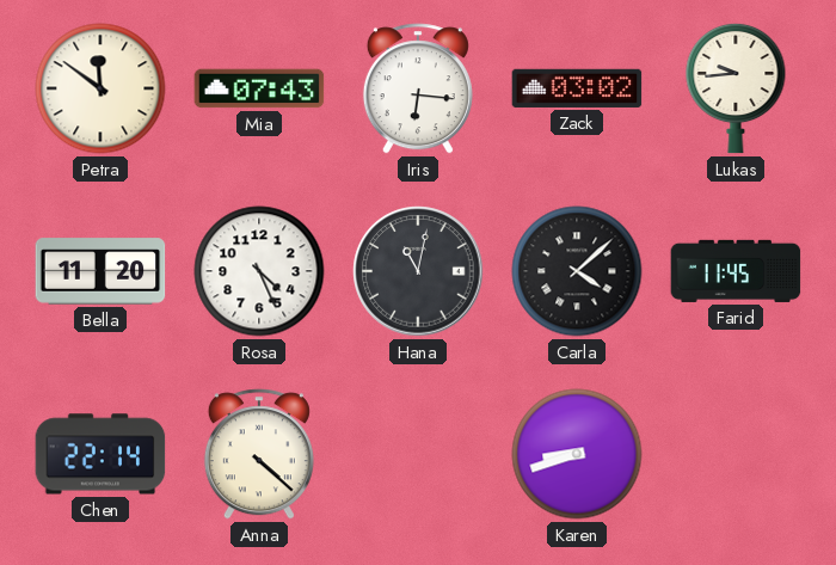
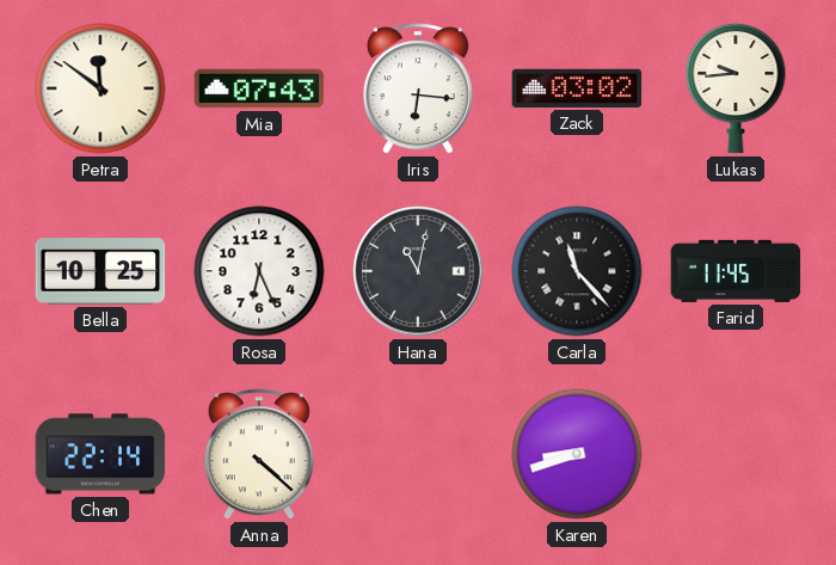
Bella: 11:20 -> 10:25
Rosa: 4:26 -> 6:26
Carla: 4:08 -> 11:23
